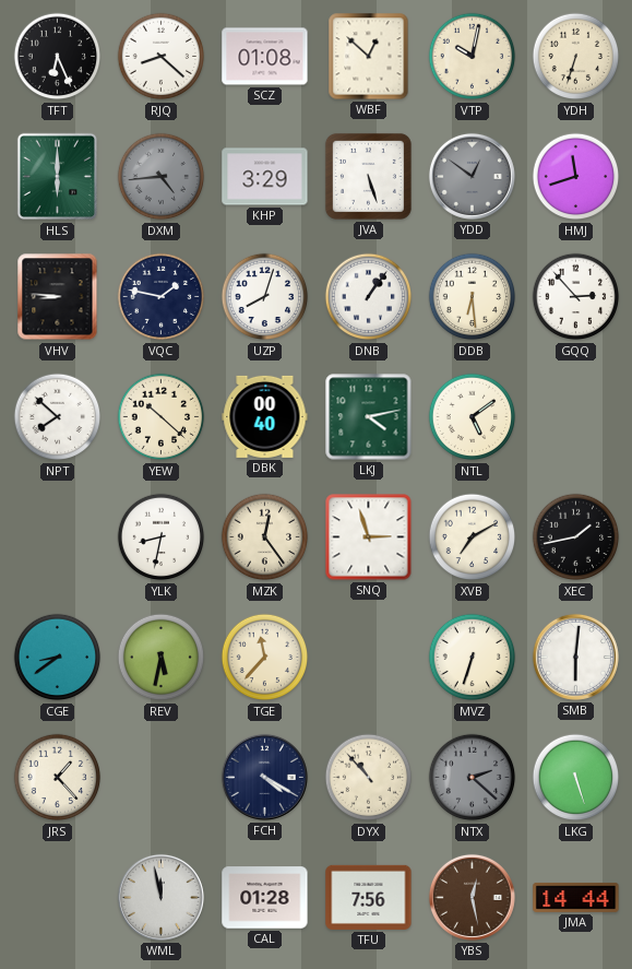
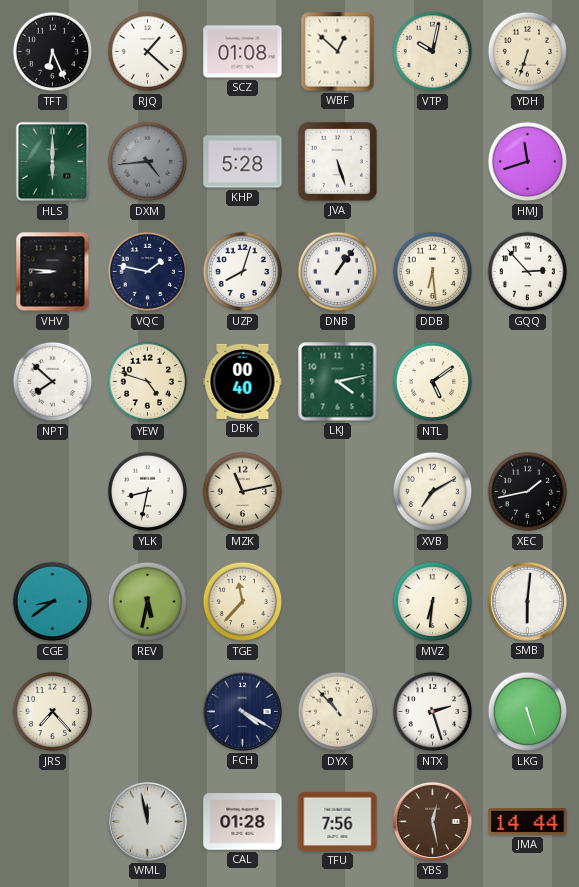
RJQ: 8:22 -> 1:22
KHP: 3:29 -> 5:28
YDD: 12:51 -> none
YEW: 10:22 -> 4:48
MZK: 12:24 -> 11:13
SNQ: 2:57 -> none
MVZ: 6:33 -> 6:31
JRS: 1:23 -> 7:23
NTX: 2:22 -> 2:27
NTX dial: grey -> white
